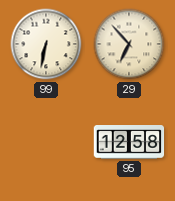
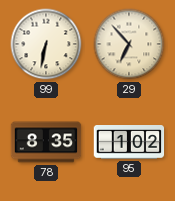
78: none -> 8:35
95: 12:58 -> 1:02
